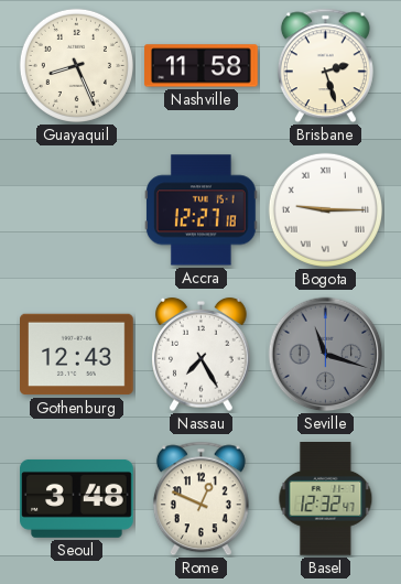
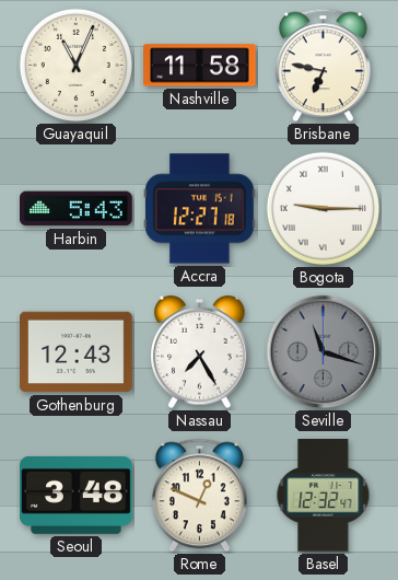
Guayaquil: 8:26 -> 11:04
Brisbane: 2:27 -> 6:47
Harbin: none -> 5:43
